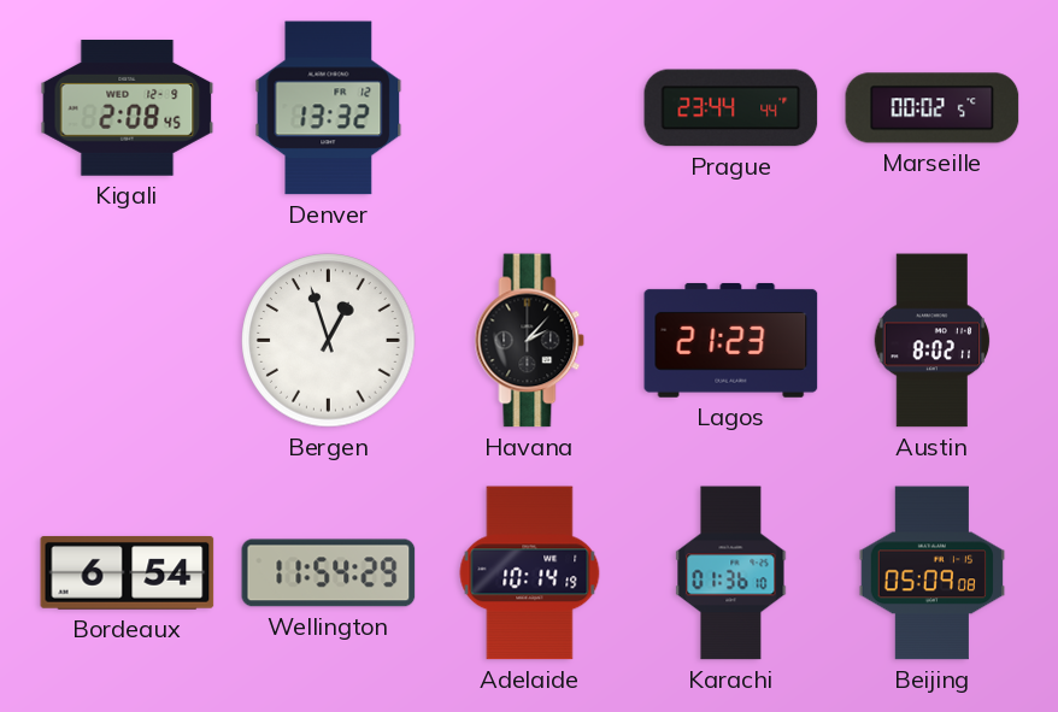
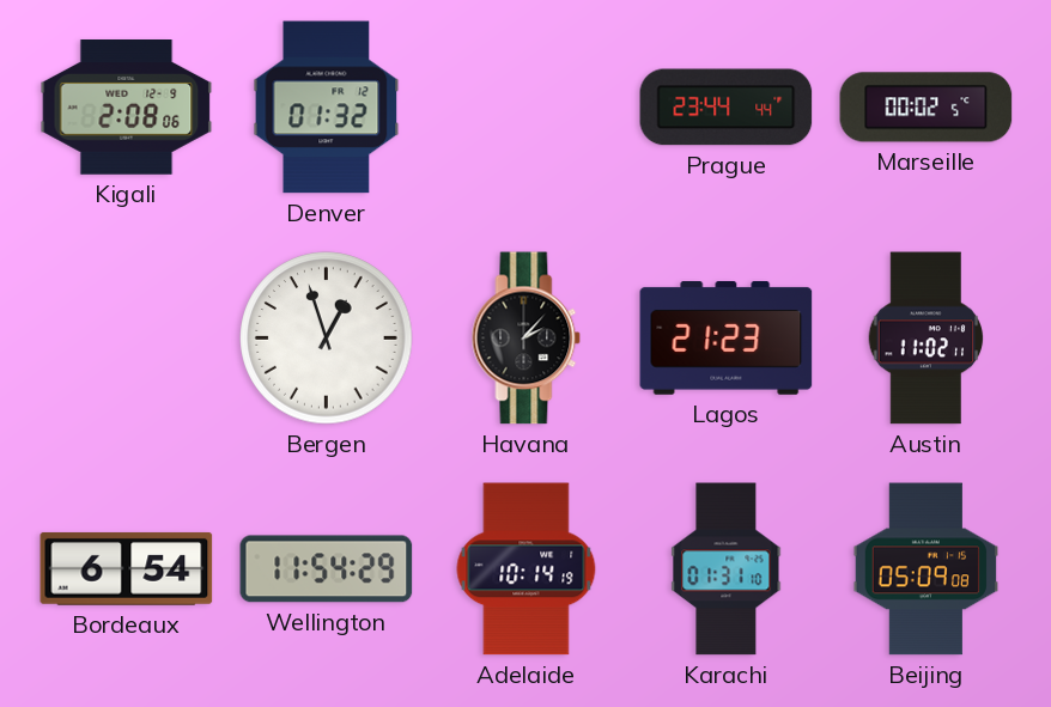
Kigali: 2:08:45 -> 2:08:06
Denver: 13:32 -> 01:32
Austin: 8:02 -> 11:02
Karachi: 01:36 -> 01:31
